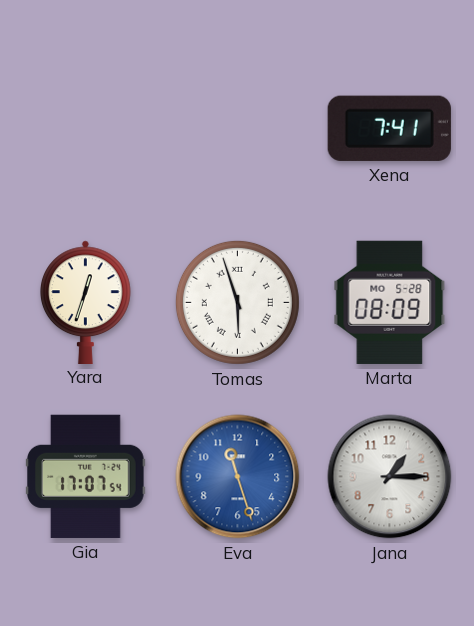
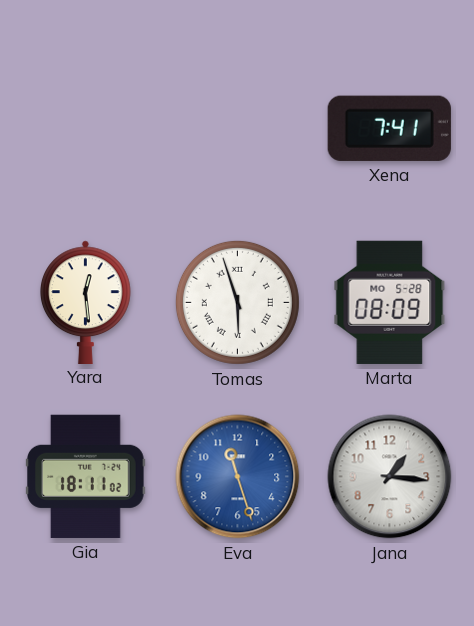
Yara: 12:33 -> 12:29
Gia: 17:07 -> 18:11
Jana: 1:15 -> 1:16
